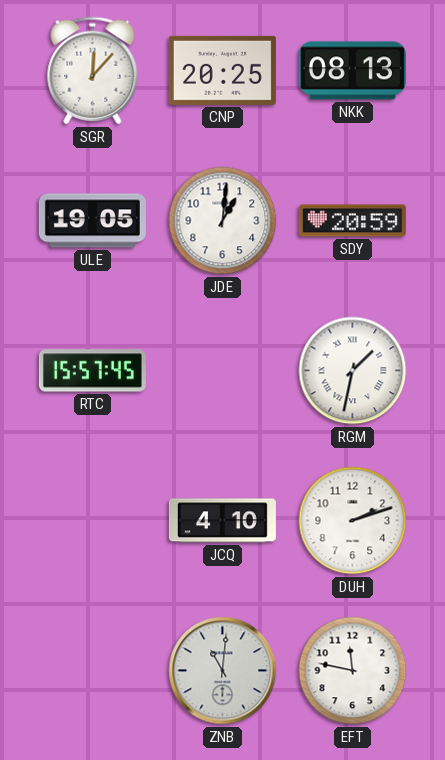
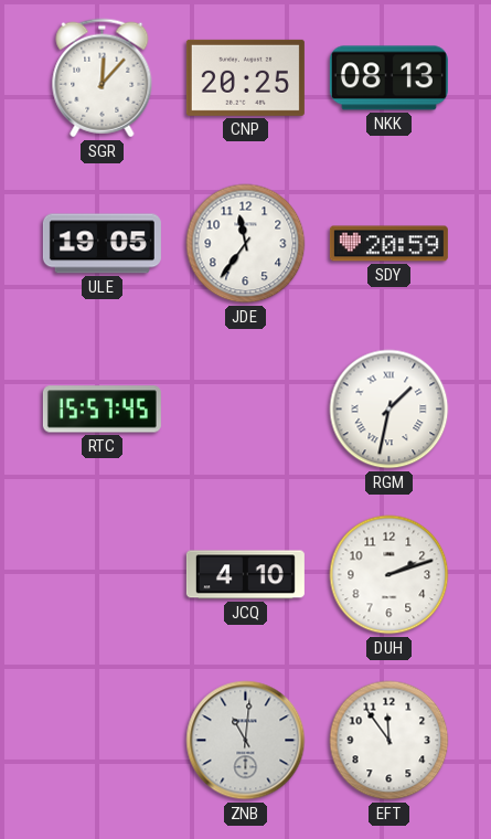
JDE: 1:01 -> 11:36
EFT: 11:47 -> 11:54
